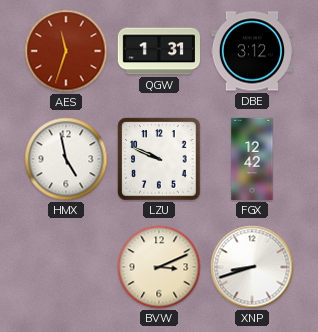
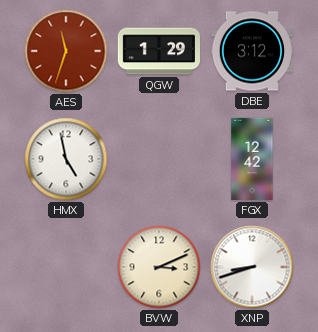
QGW: 1:31 -> 1:29
LZU: 9:49 -> none
